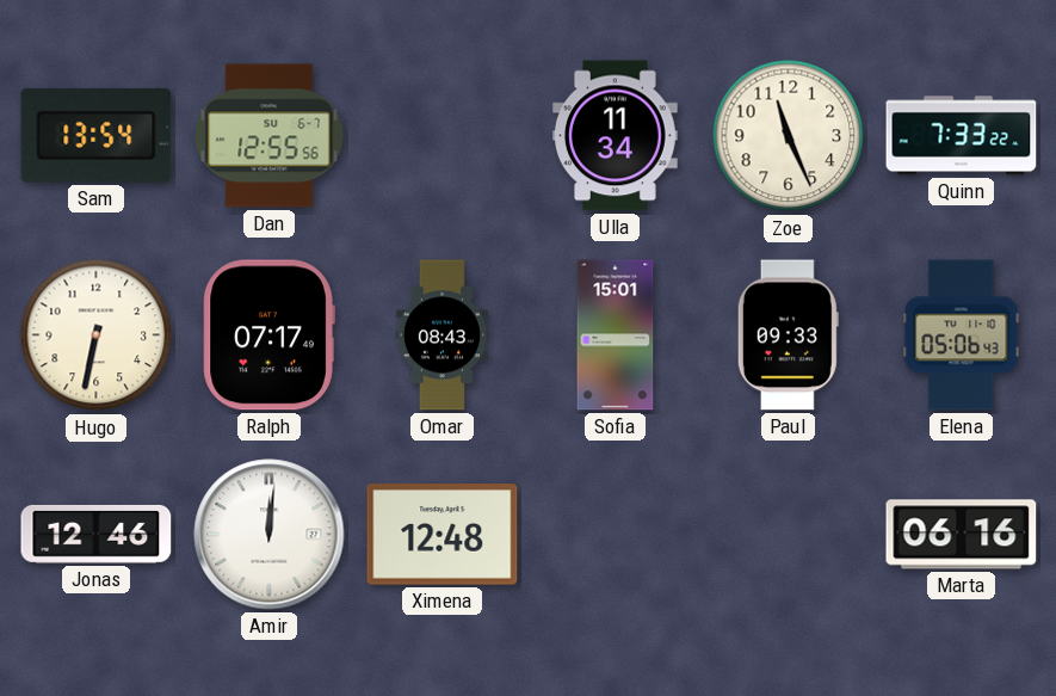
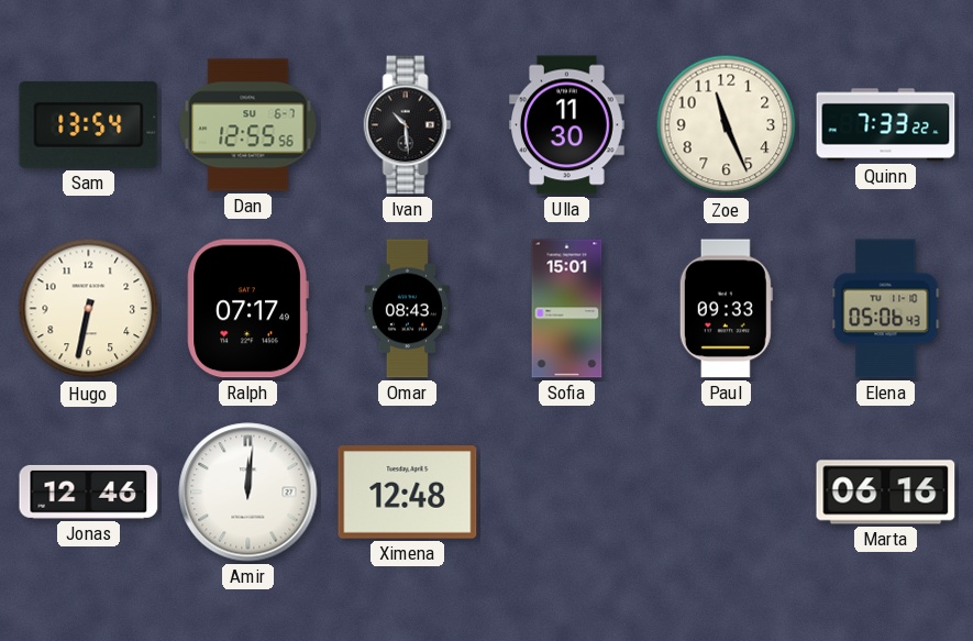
Ivan: none -> 10:29
Ulla: 11:34 -> 11:30
